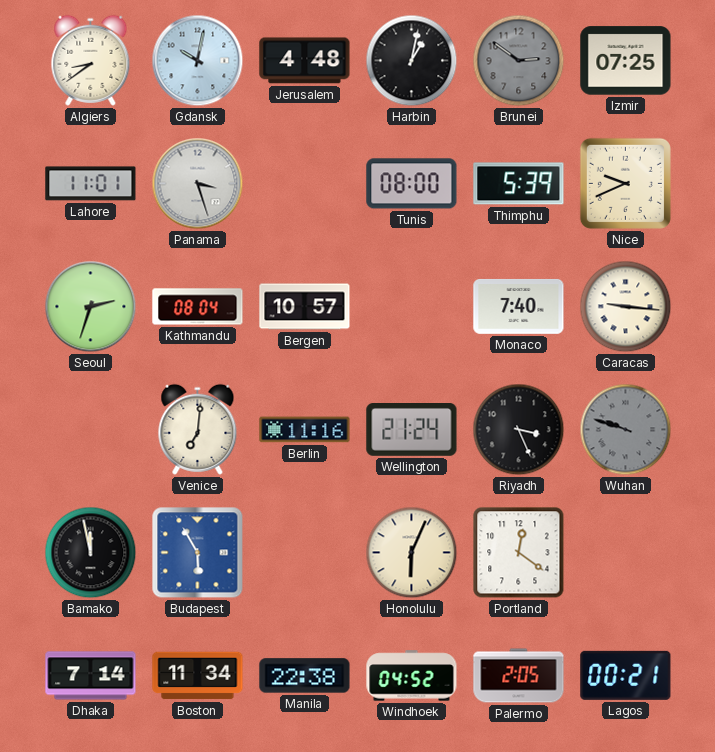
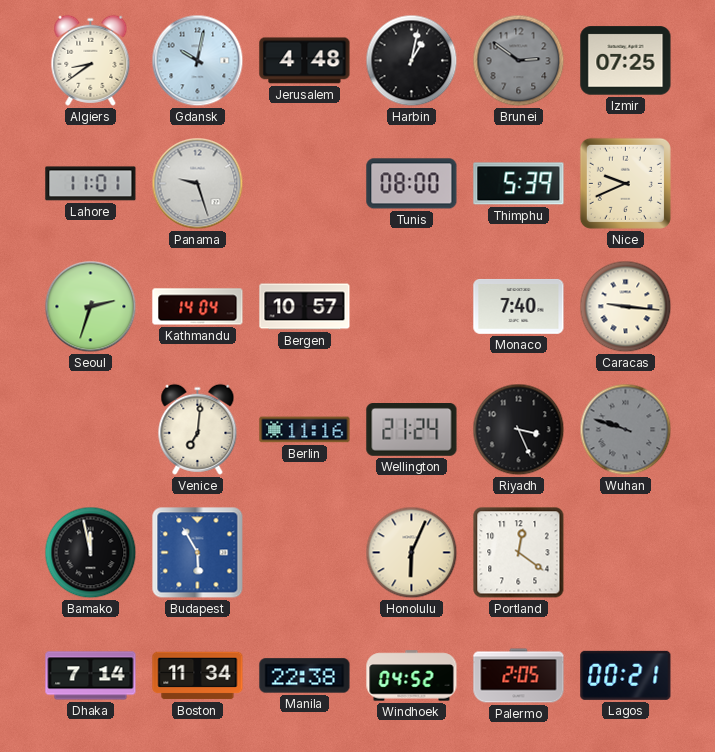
Panama: 3:27 -> 9:27
Kathmandu: 08:04 -> 14:04
